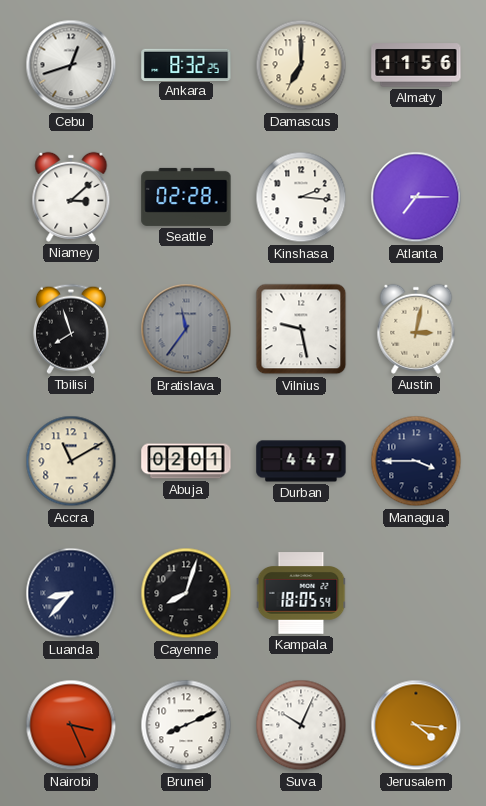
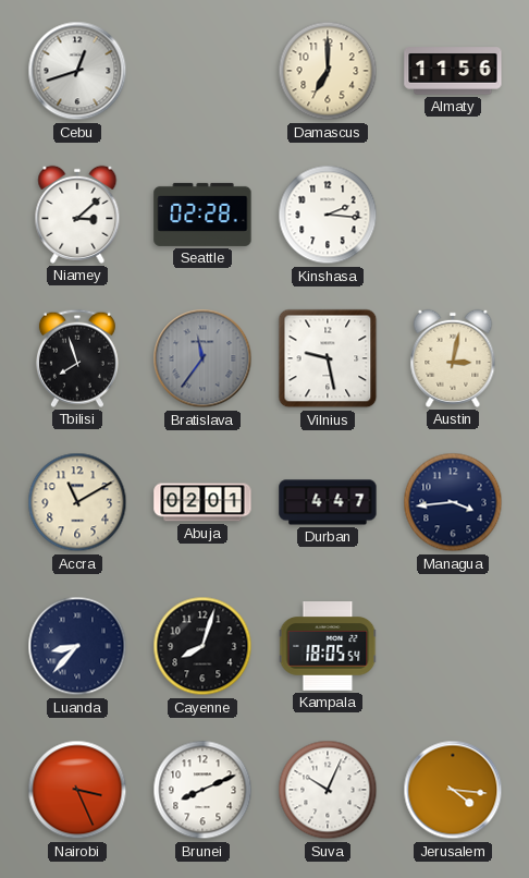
Ankara: 8:32 -> none
Atlanta: 7:15 -> none
Managua: 3:45 -> 3:44
